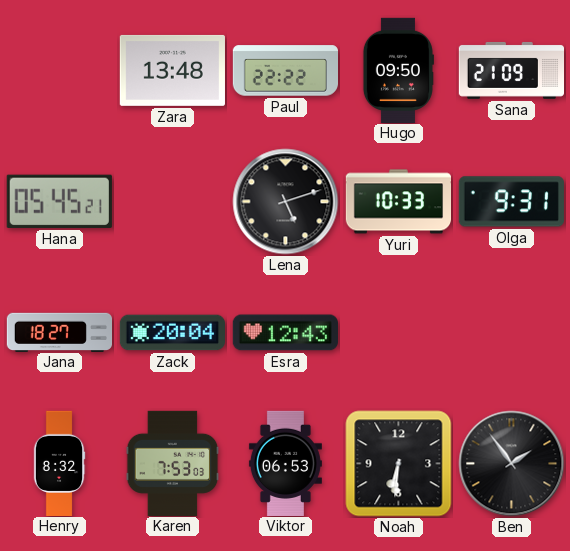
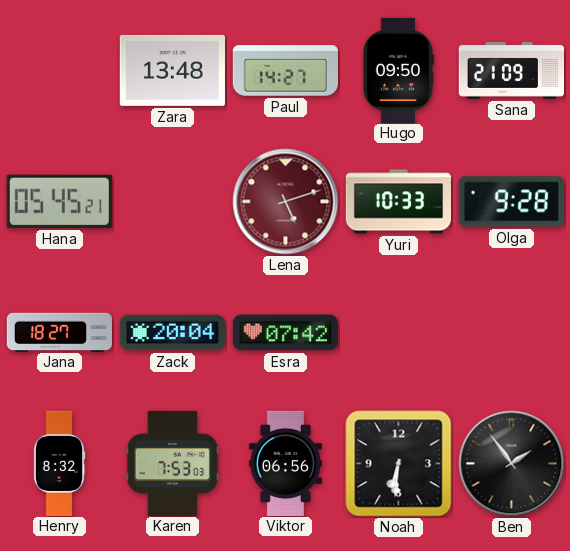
Paul: 22:22 -> 14:27
Lena dial: black -> burgundy
Olga: 9:31 -> 9:28
Esra: 12:43 -> 07:42
Viktor: 06:53 -> 06:56
